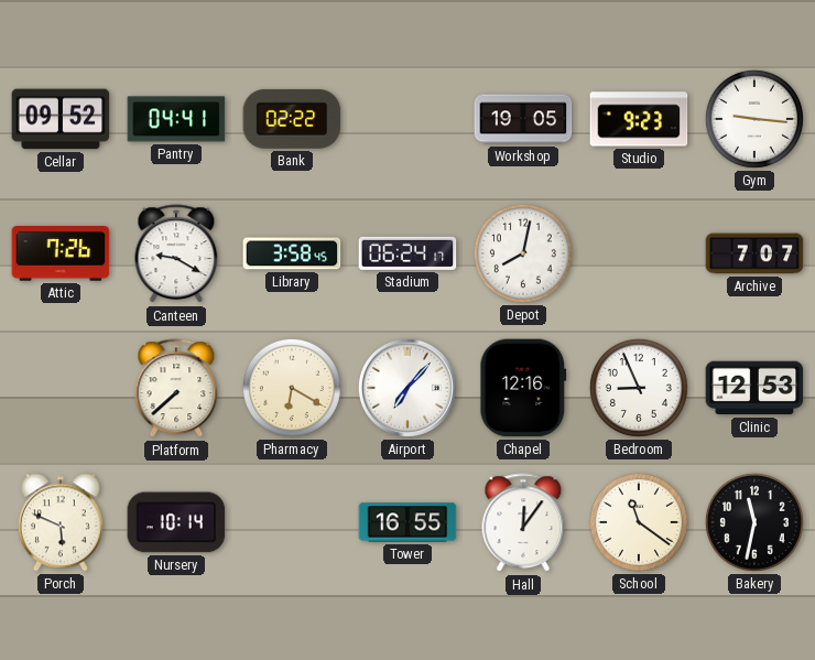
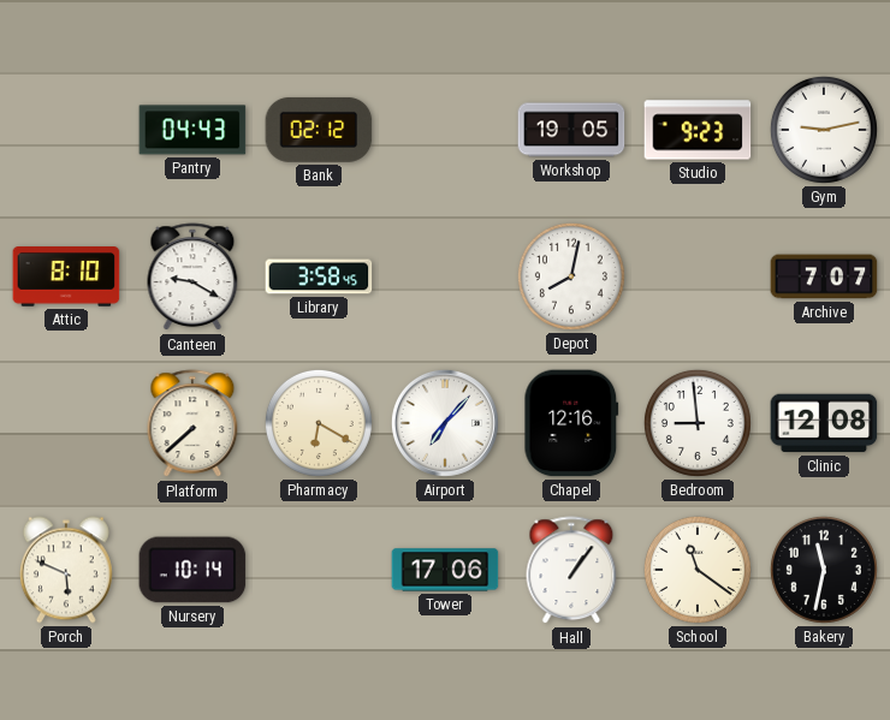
Cellar: 09:52 -> none
Pantry: 04:41 -> 04:43
Bank: 02:22 -> 02:12
Gym: 9:16 -> 9:13
Attic: 7:26 -> 8:10
Stadium: 06:24 -> none
Bedroom: 8:56 -> 8:59
Clinic: 12:53 -> 12:08
Tower: 16:55 -> 17:06
Hall: 12:06 -> 1:06
